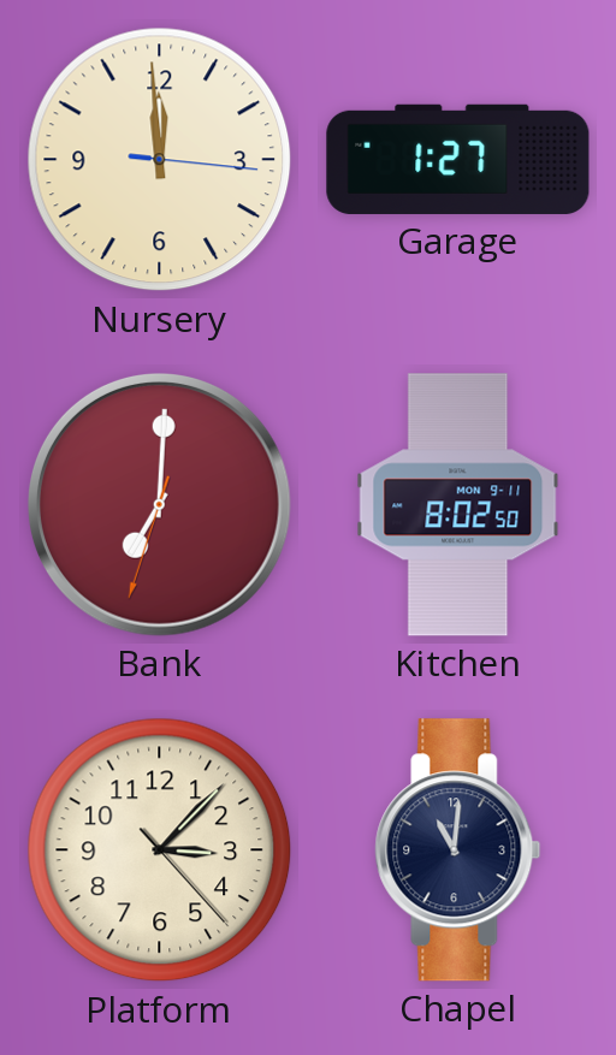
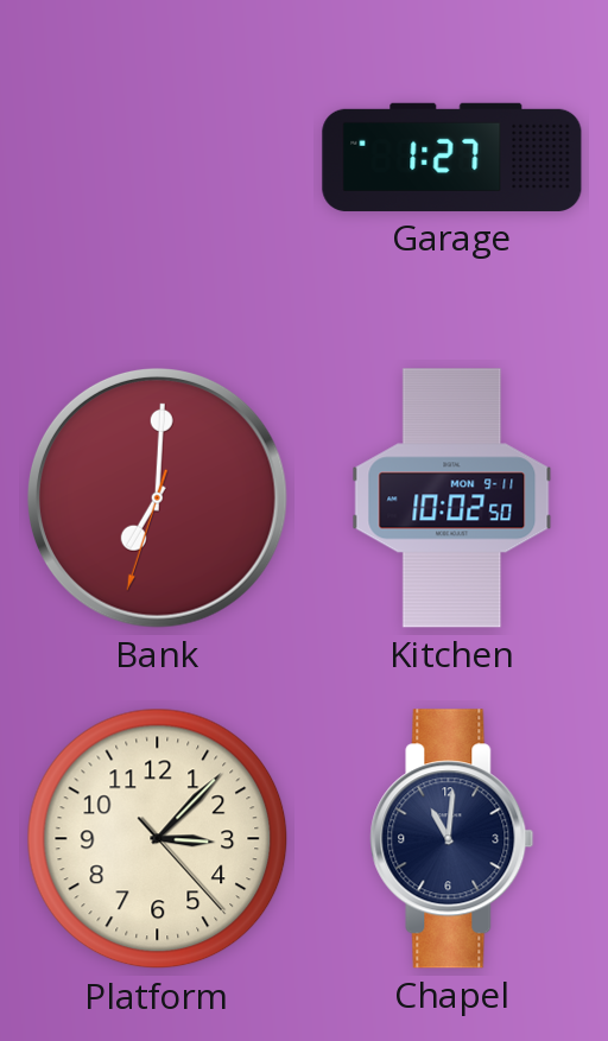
Nursery: 11:59 -> none
Kitchen: 8:02 -> 10:02
